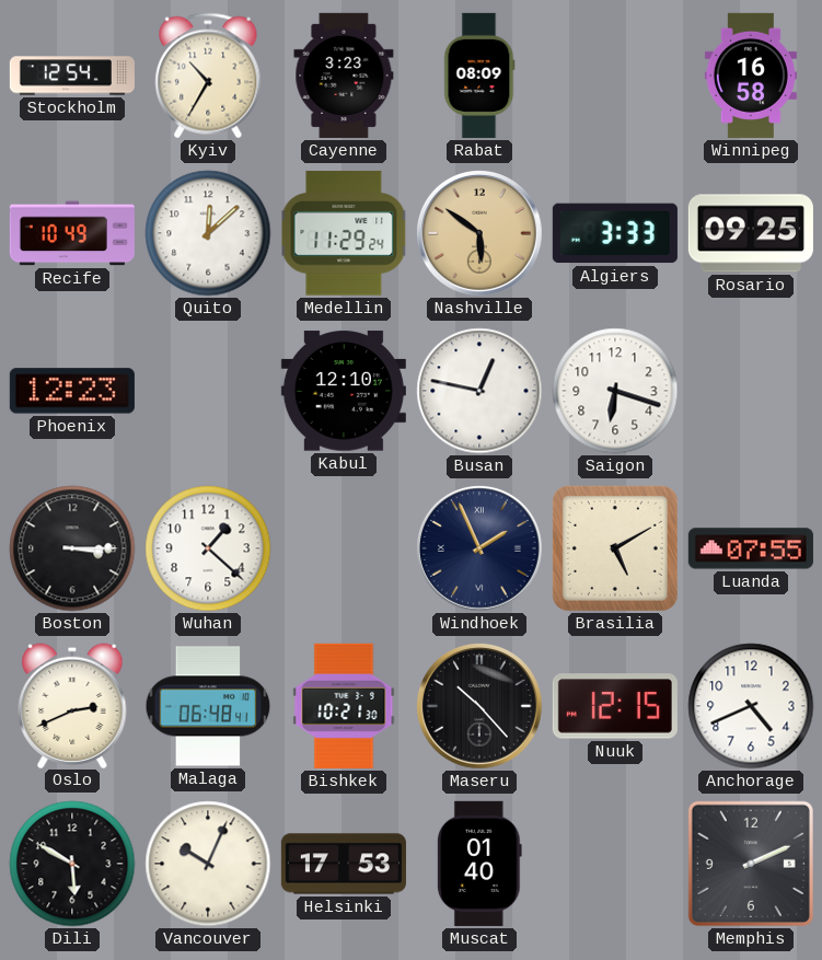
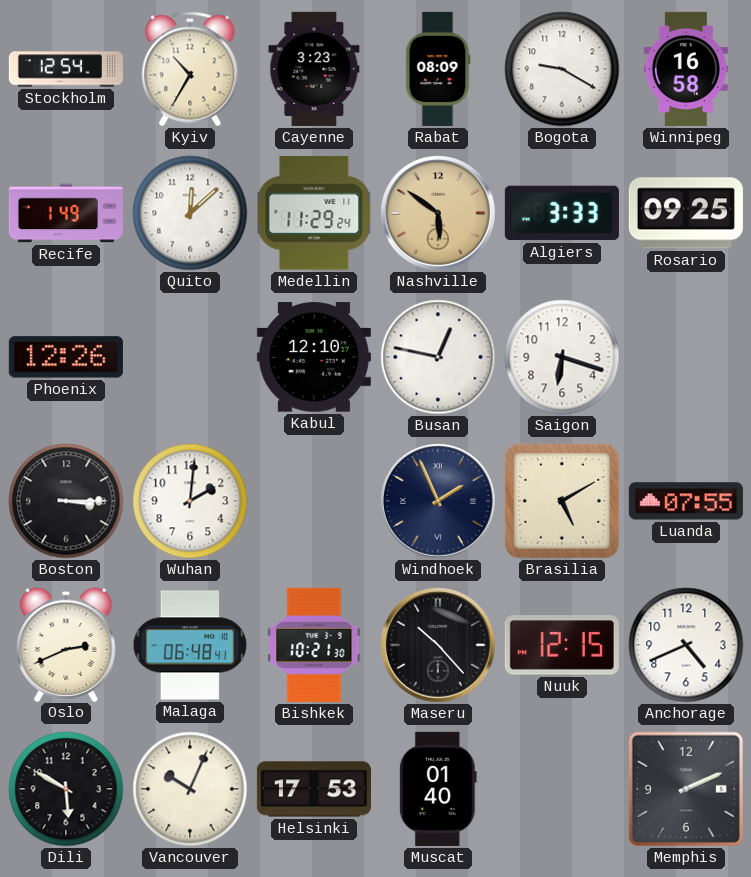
Bogota: none -> 9:20
Recife: 10:49 -> 1:49
Phoenix: 12:23 -> 12:26
Wuhan: 1:22 -> 2:01
